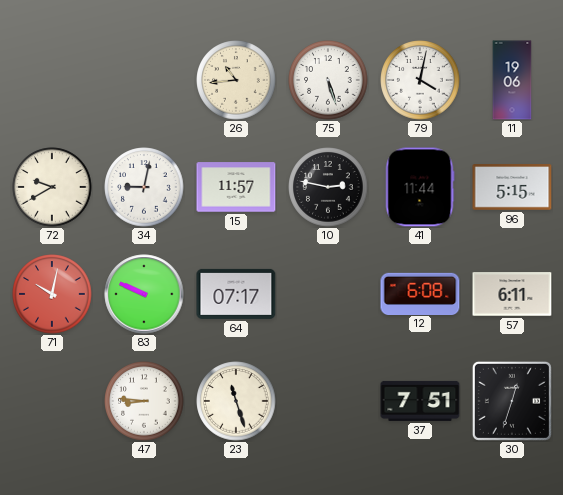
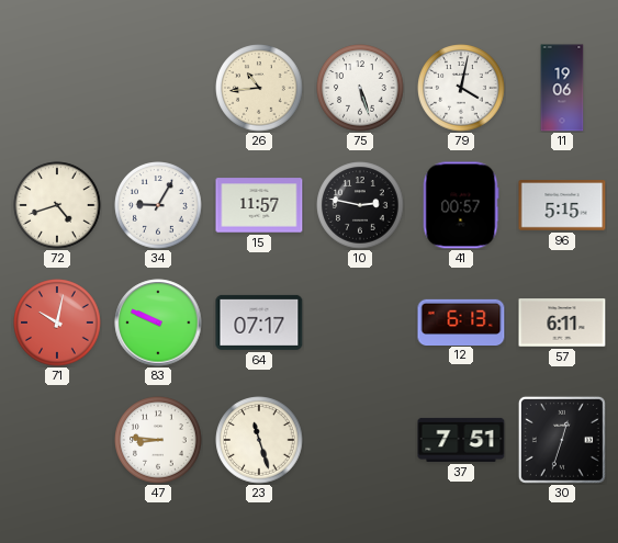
72: 9:40 -> 4:42
34: 9:02 -> 9:05
41: 11:44 -> 00:57
12: 6:08 -> 6:13
